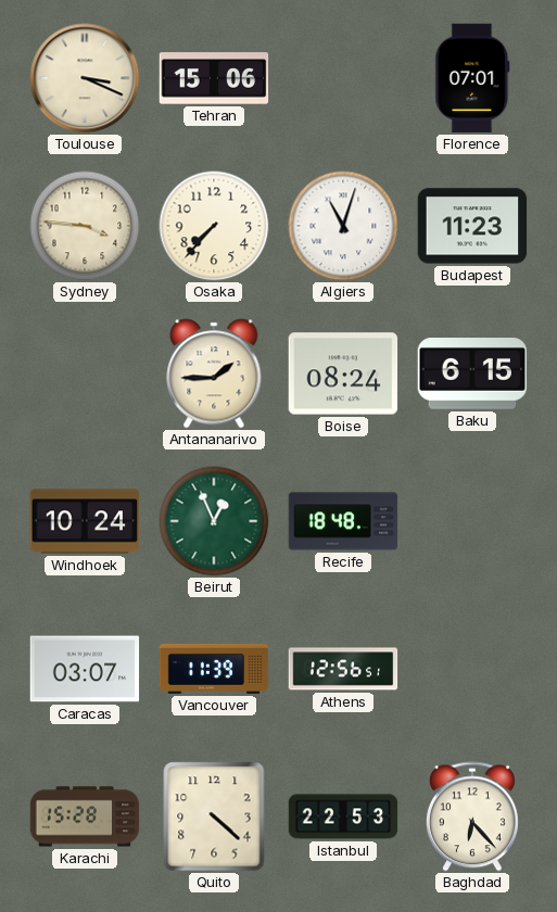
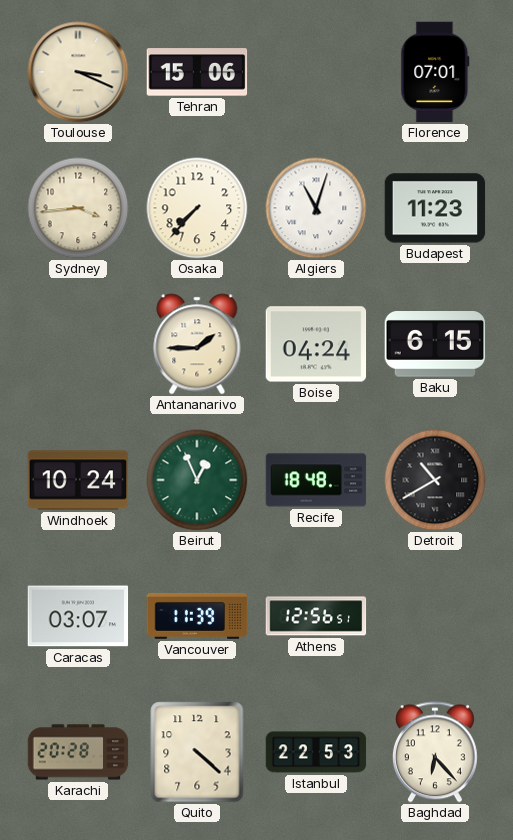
Sydney: 3:46 -> 3:44
Boise: 08:24 -> 04:24
Detroit: none -> 10:40
Karachi: 15:28 -> 20:28
